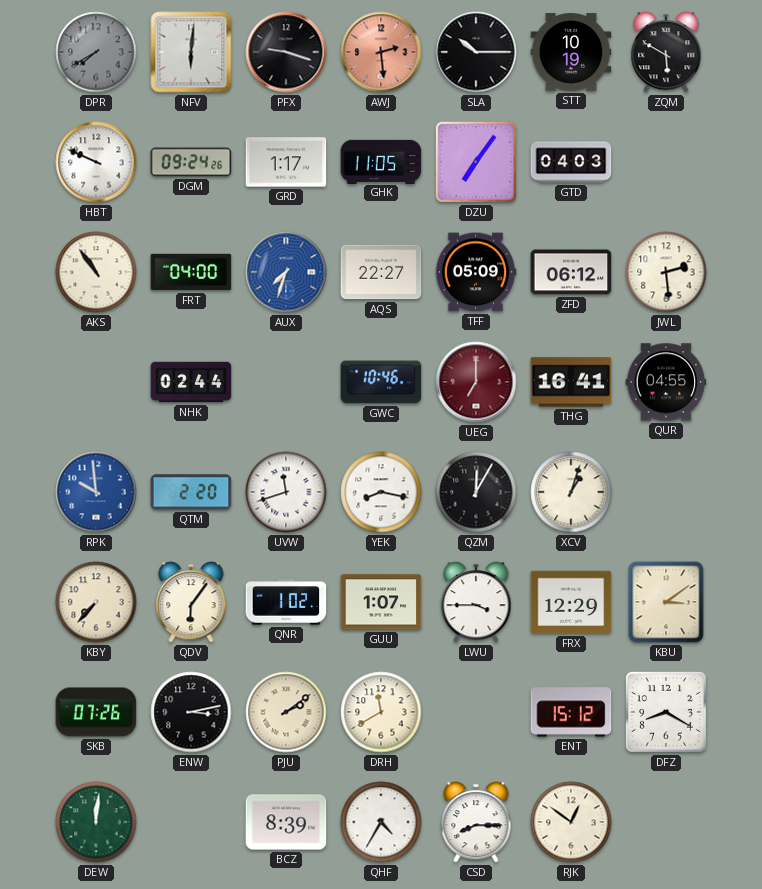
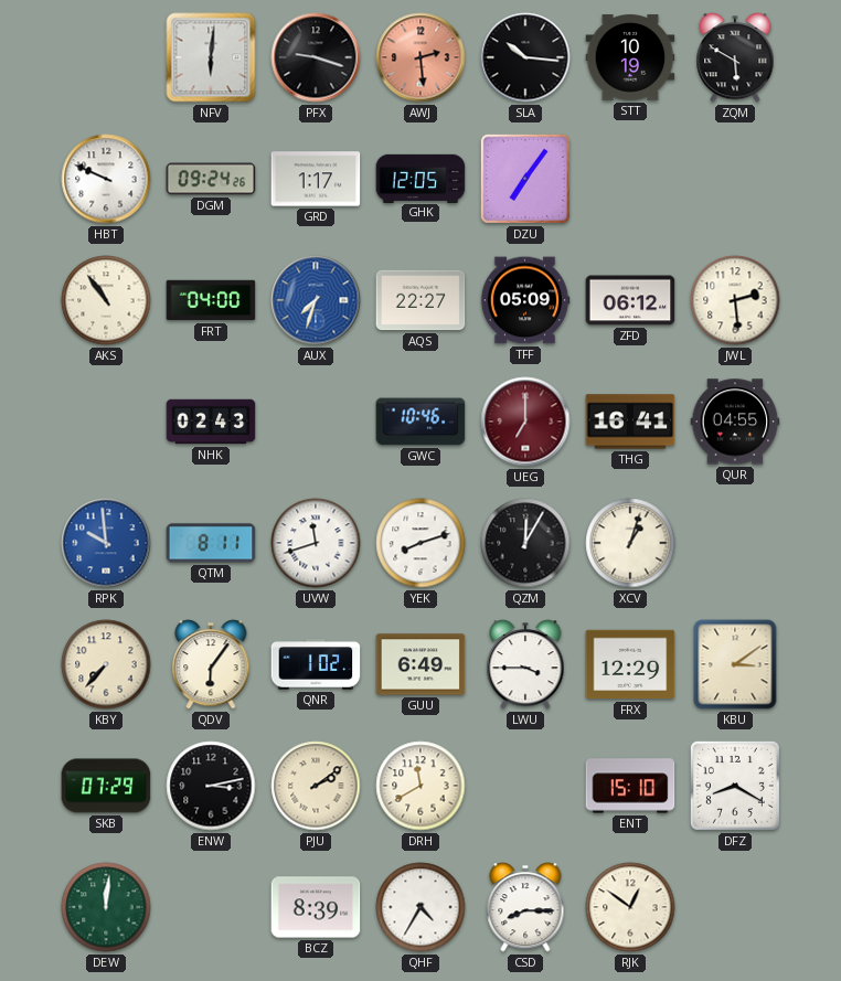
DPR: 7:40 -> none
SLA: 10:15 -> 10:16
GHK: 11:05 -> 12:05
GTD: 04:03 -> none
NHK: 02:44 -> 02:43
QTM: 2:20 -> 8:11
YEK: 8:17 -> 8:12
GUU: 1:07 -> 6:49
SKB: 07:26 -> 07:29
ENT: 15:12 -> 15:10
